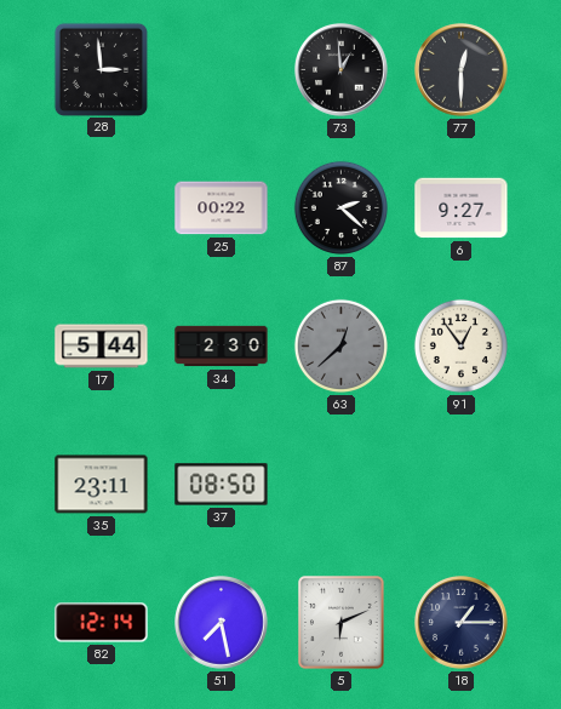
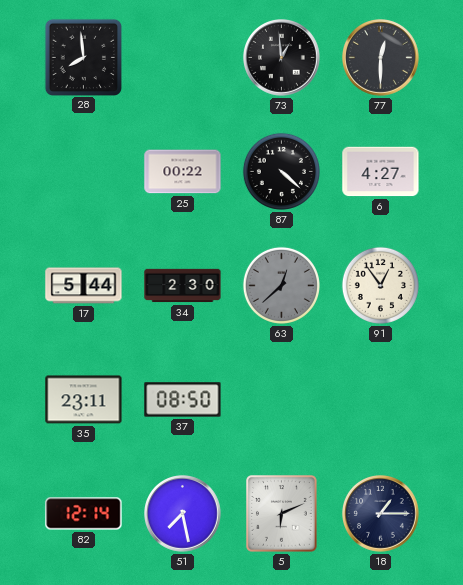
28: 2:59 -> 7:59
87: 2:22 -> 4:22
6: 9:27 -> 4:27
